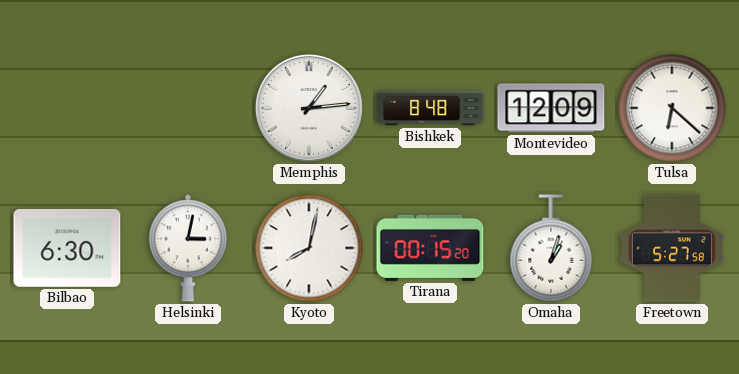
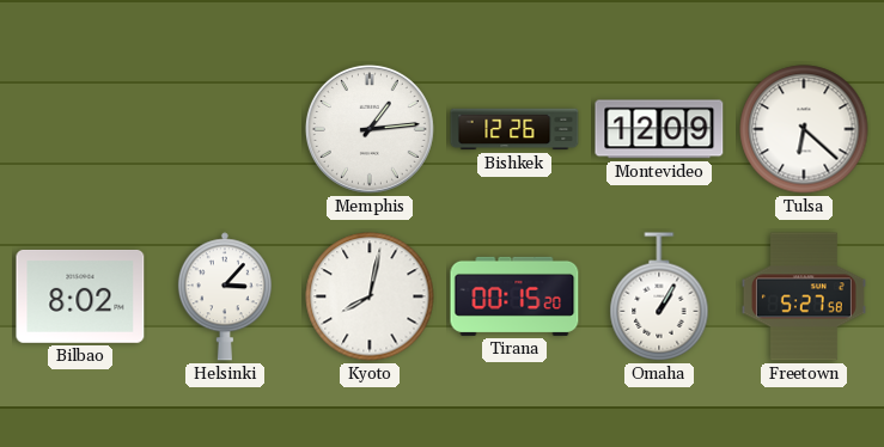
Bishkek: 8:48 -> 12:26
Bilbao: 6:30 -> 8:02
Helsinki: 3:02 -> 3:07
Omaha: 1:03 -> 1:05
